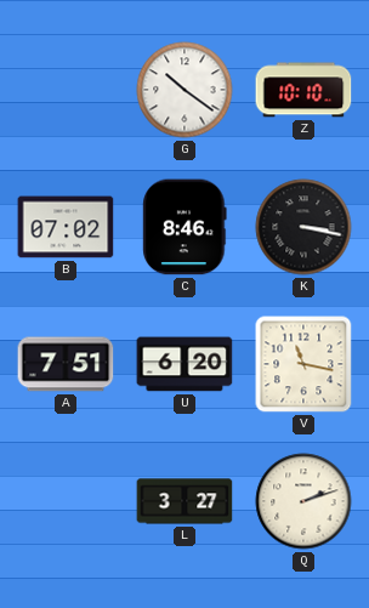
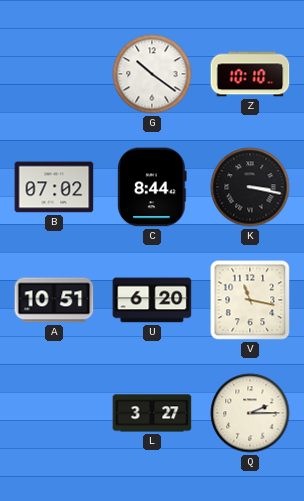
C: 8:46 -> 8:44
A: 7:51 -> 10:51
Q: 2:12 -> 2:15
